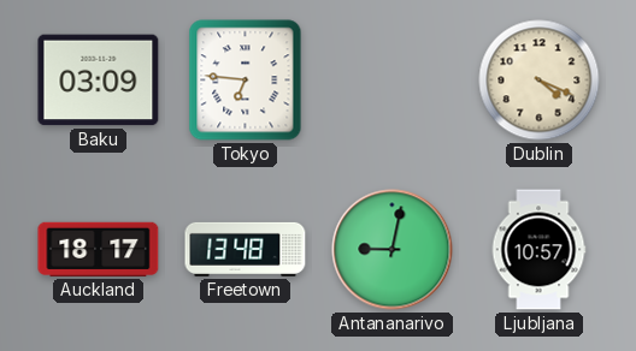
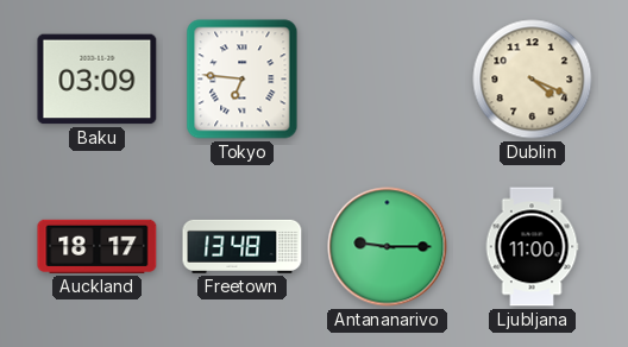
Antananarivo: 9:02 -> 9:15
Ljubljana: 10:57 -> 11:00
